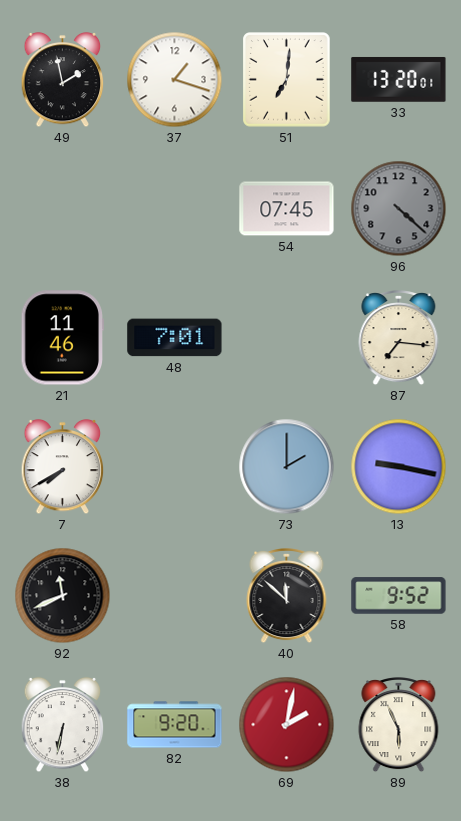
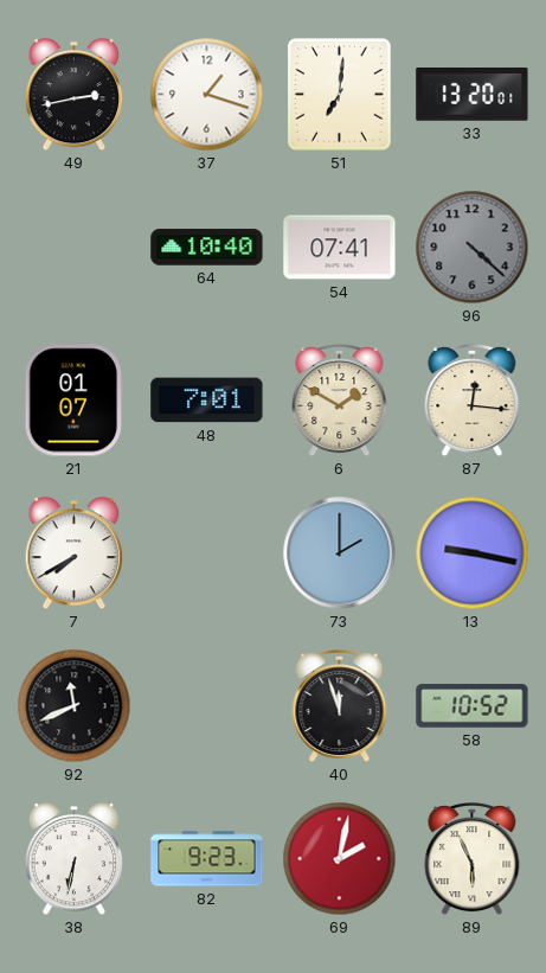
49: 1:58 -> 2:43
64: none -> 10:40
54: 07:45 -> 07:41
21: 11:46 -> 01:07
6: none -> 1:50
87: 7:16 -> 12:16
40: 11:52 -> 11:57
58: 9:52 -> 10:52
82: 9:20 -> 9:23
